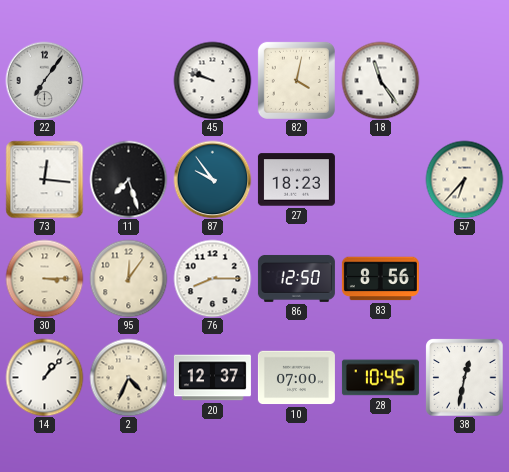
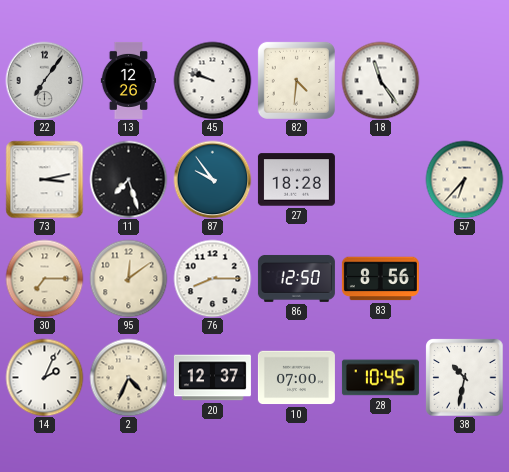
13: none -> 12:26
82: 4:02 -> 4:31
73: 12:16 -> 3:13
27: 18:23 -> 18:28
30: 3:15 -> 7:15
95: 12:06 -> 12:09
14: 1:07 -> 2:04
38: 12:32 -> 10:32
